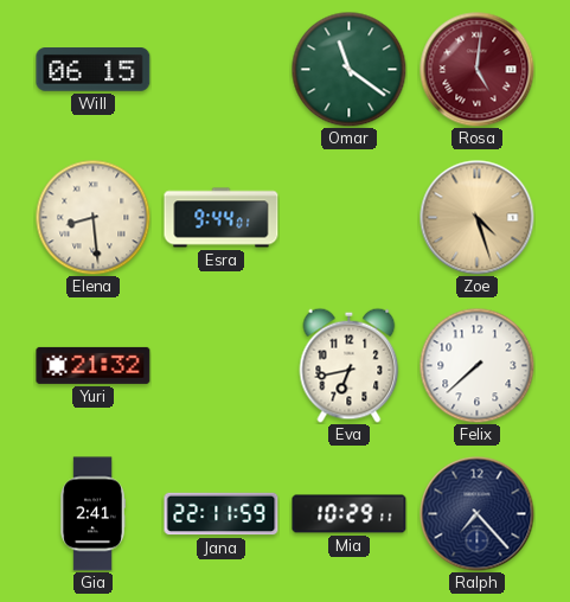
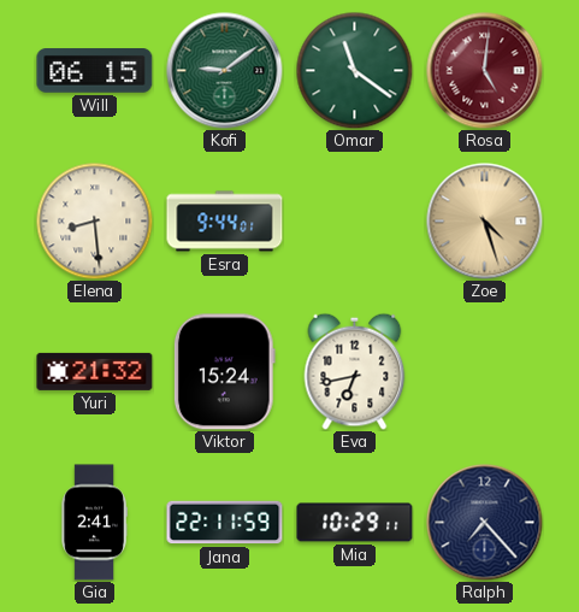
Kofi: none -> 9:09
Viktor: none -> 15:24
Felix: 7:38 -> none
